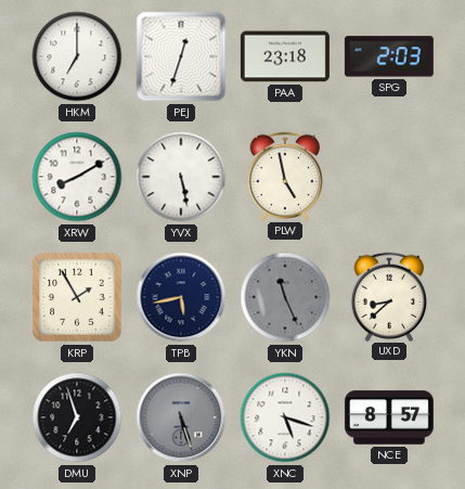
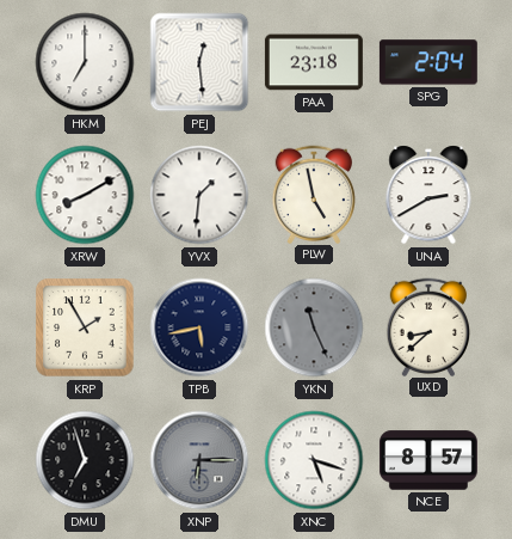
PEJ: 12:33 -> 12:29
SPG: 2:03 -> 2:04
YVX: 5:28 -> 1:31
UNA: none -> 2:40
XNP: 5:27 -> 6:15
